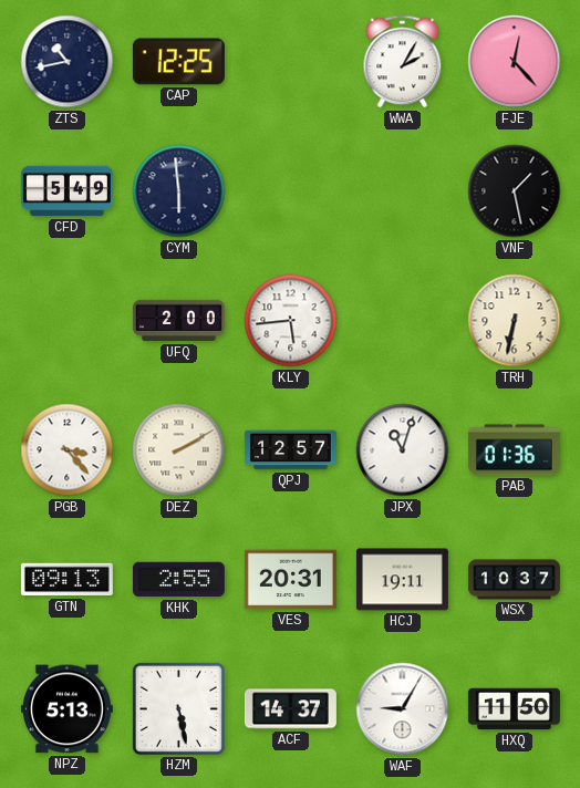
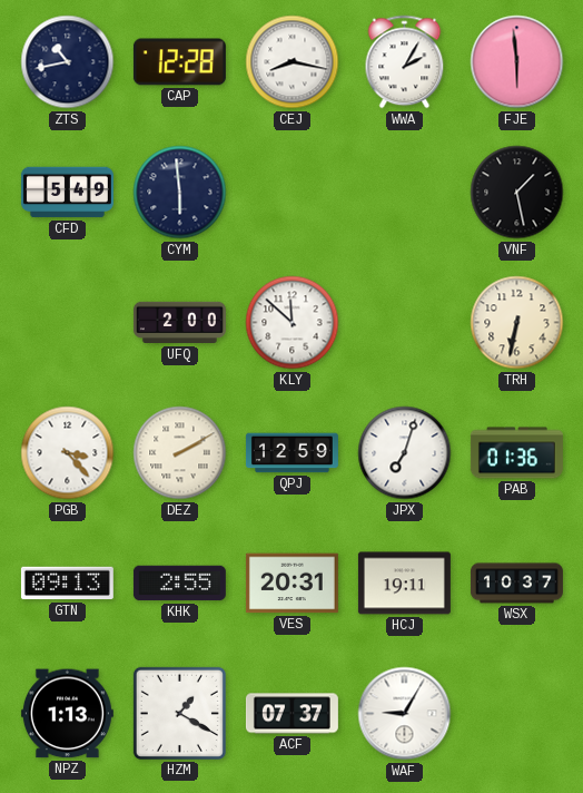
CAP: 12:25 -> 12:28
CEJ: none -> 8:17
FJE: 12:23 -> 5:59
KLY: 5:44 -> 11:52
QPJ: 12:57 -> 12:59
JPX: 11:03 -> 7:03
NPZ: 5:13 -> 1:13
HZM: 5:28 -> 1:20
ACF: 14:37 -> 07:37
HXQ: 11:50 -> none
